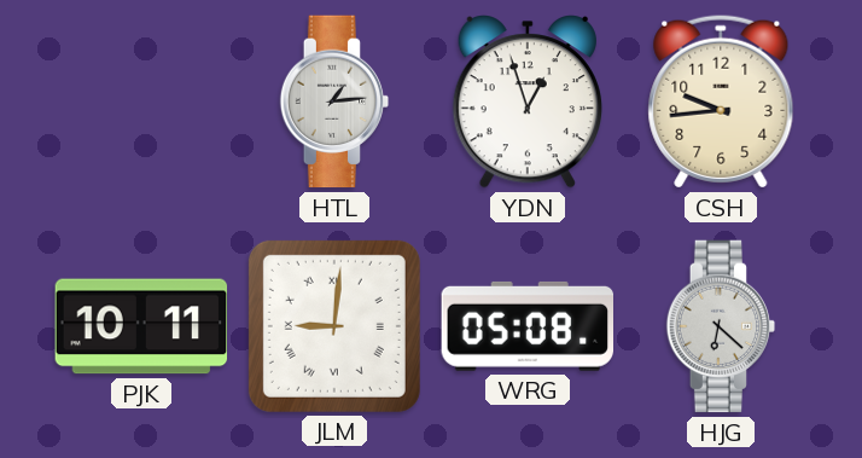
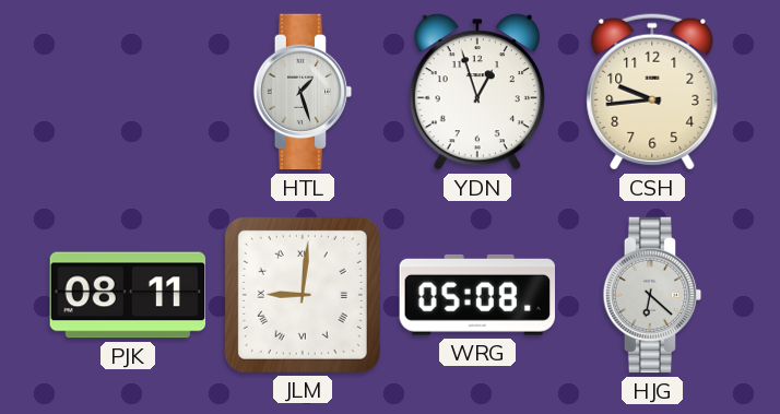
HTL: 1:14 -> 1:27
PJK: 10:11 -> 08:11
